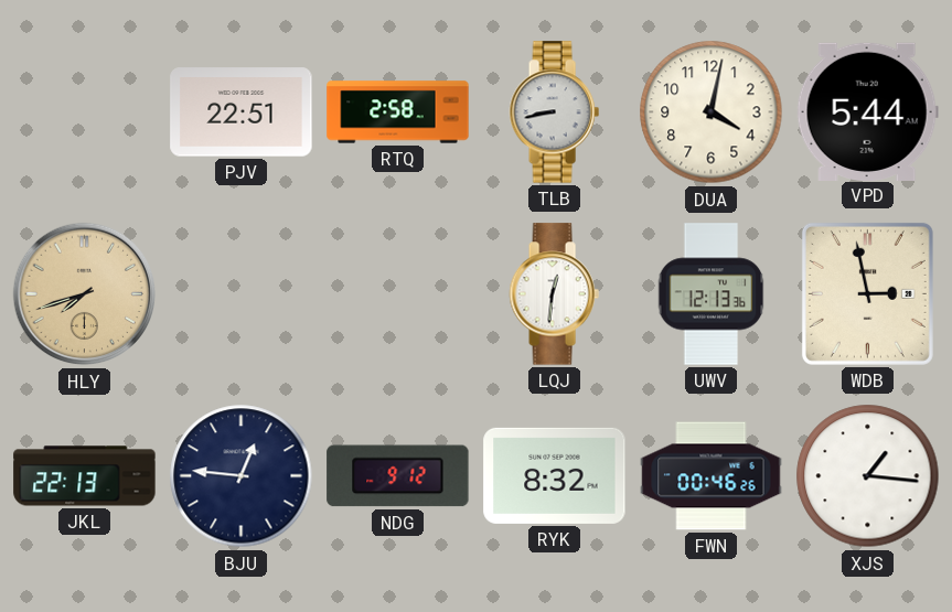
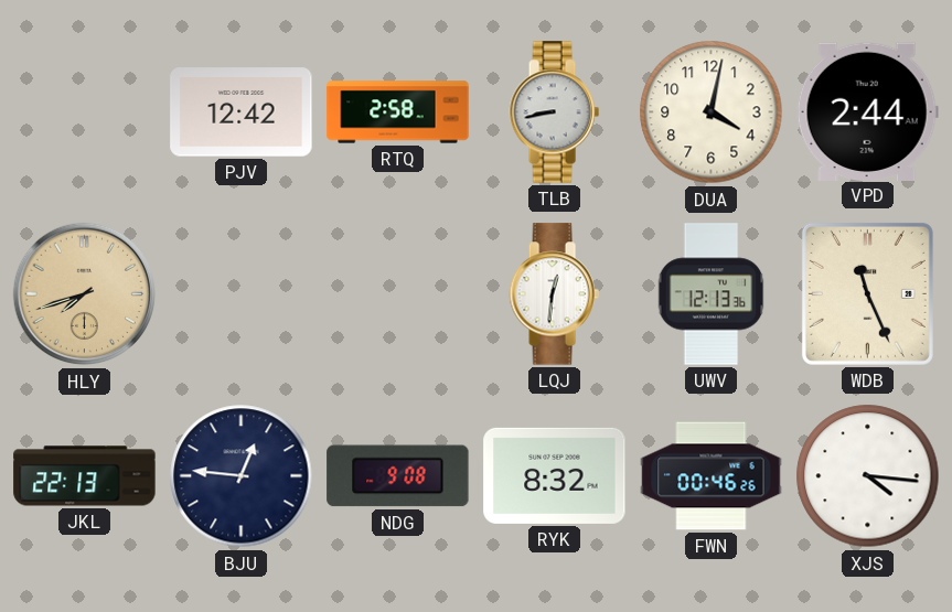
PJV: 22:51 -> 12:42
VPD: 5:44 -> 2:44
WDB: 2:58 -> 11:26
NDG: 9:12 -> 9:08
XJS: 1:16 -> 4:16
